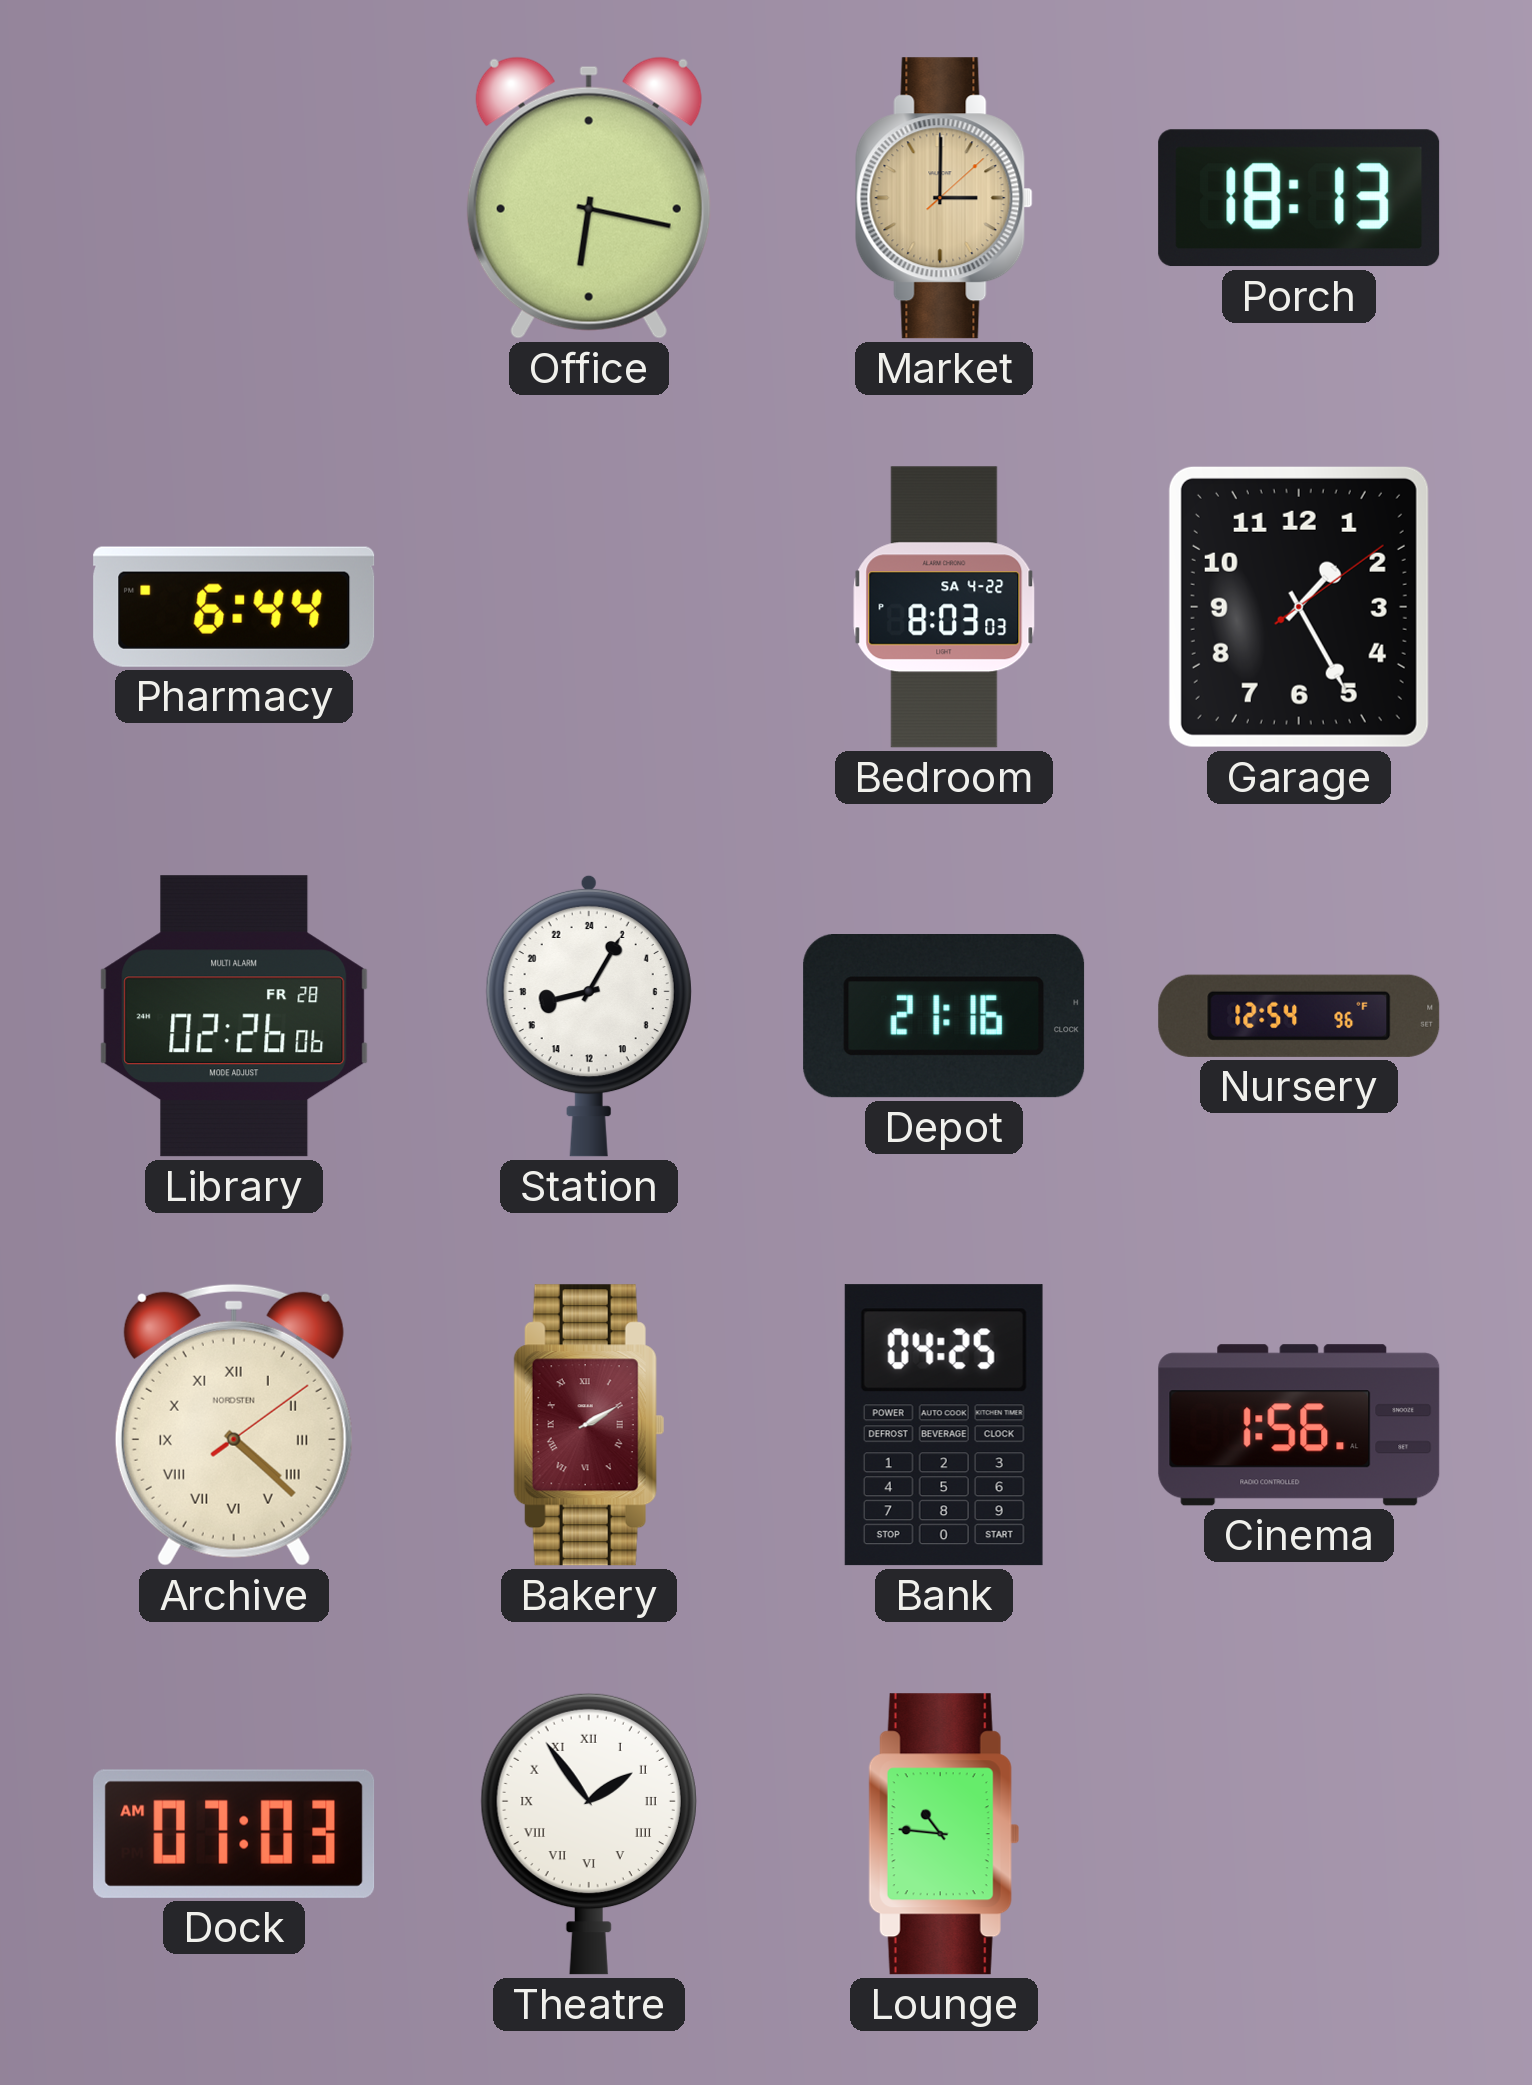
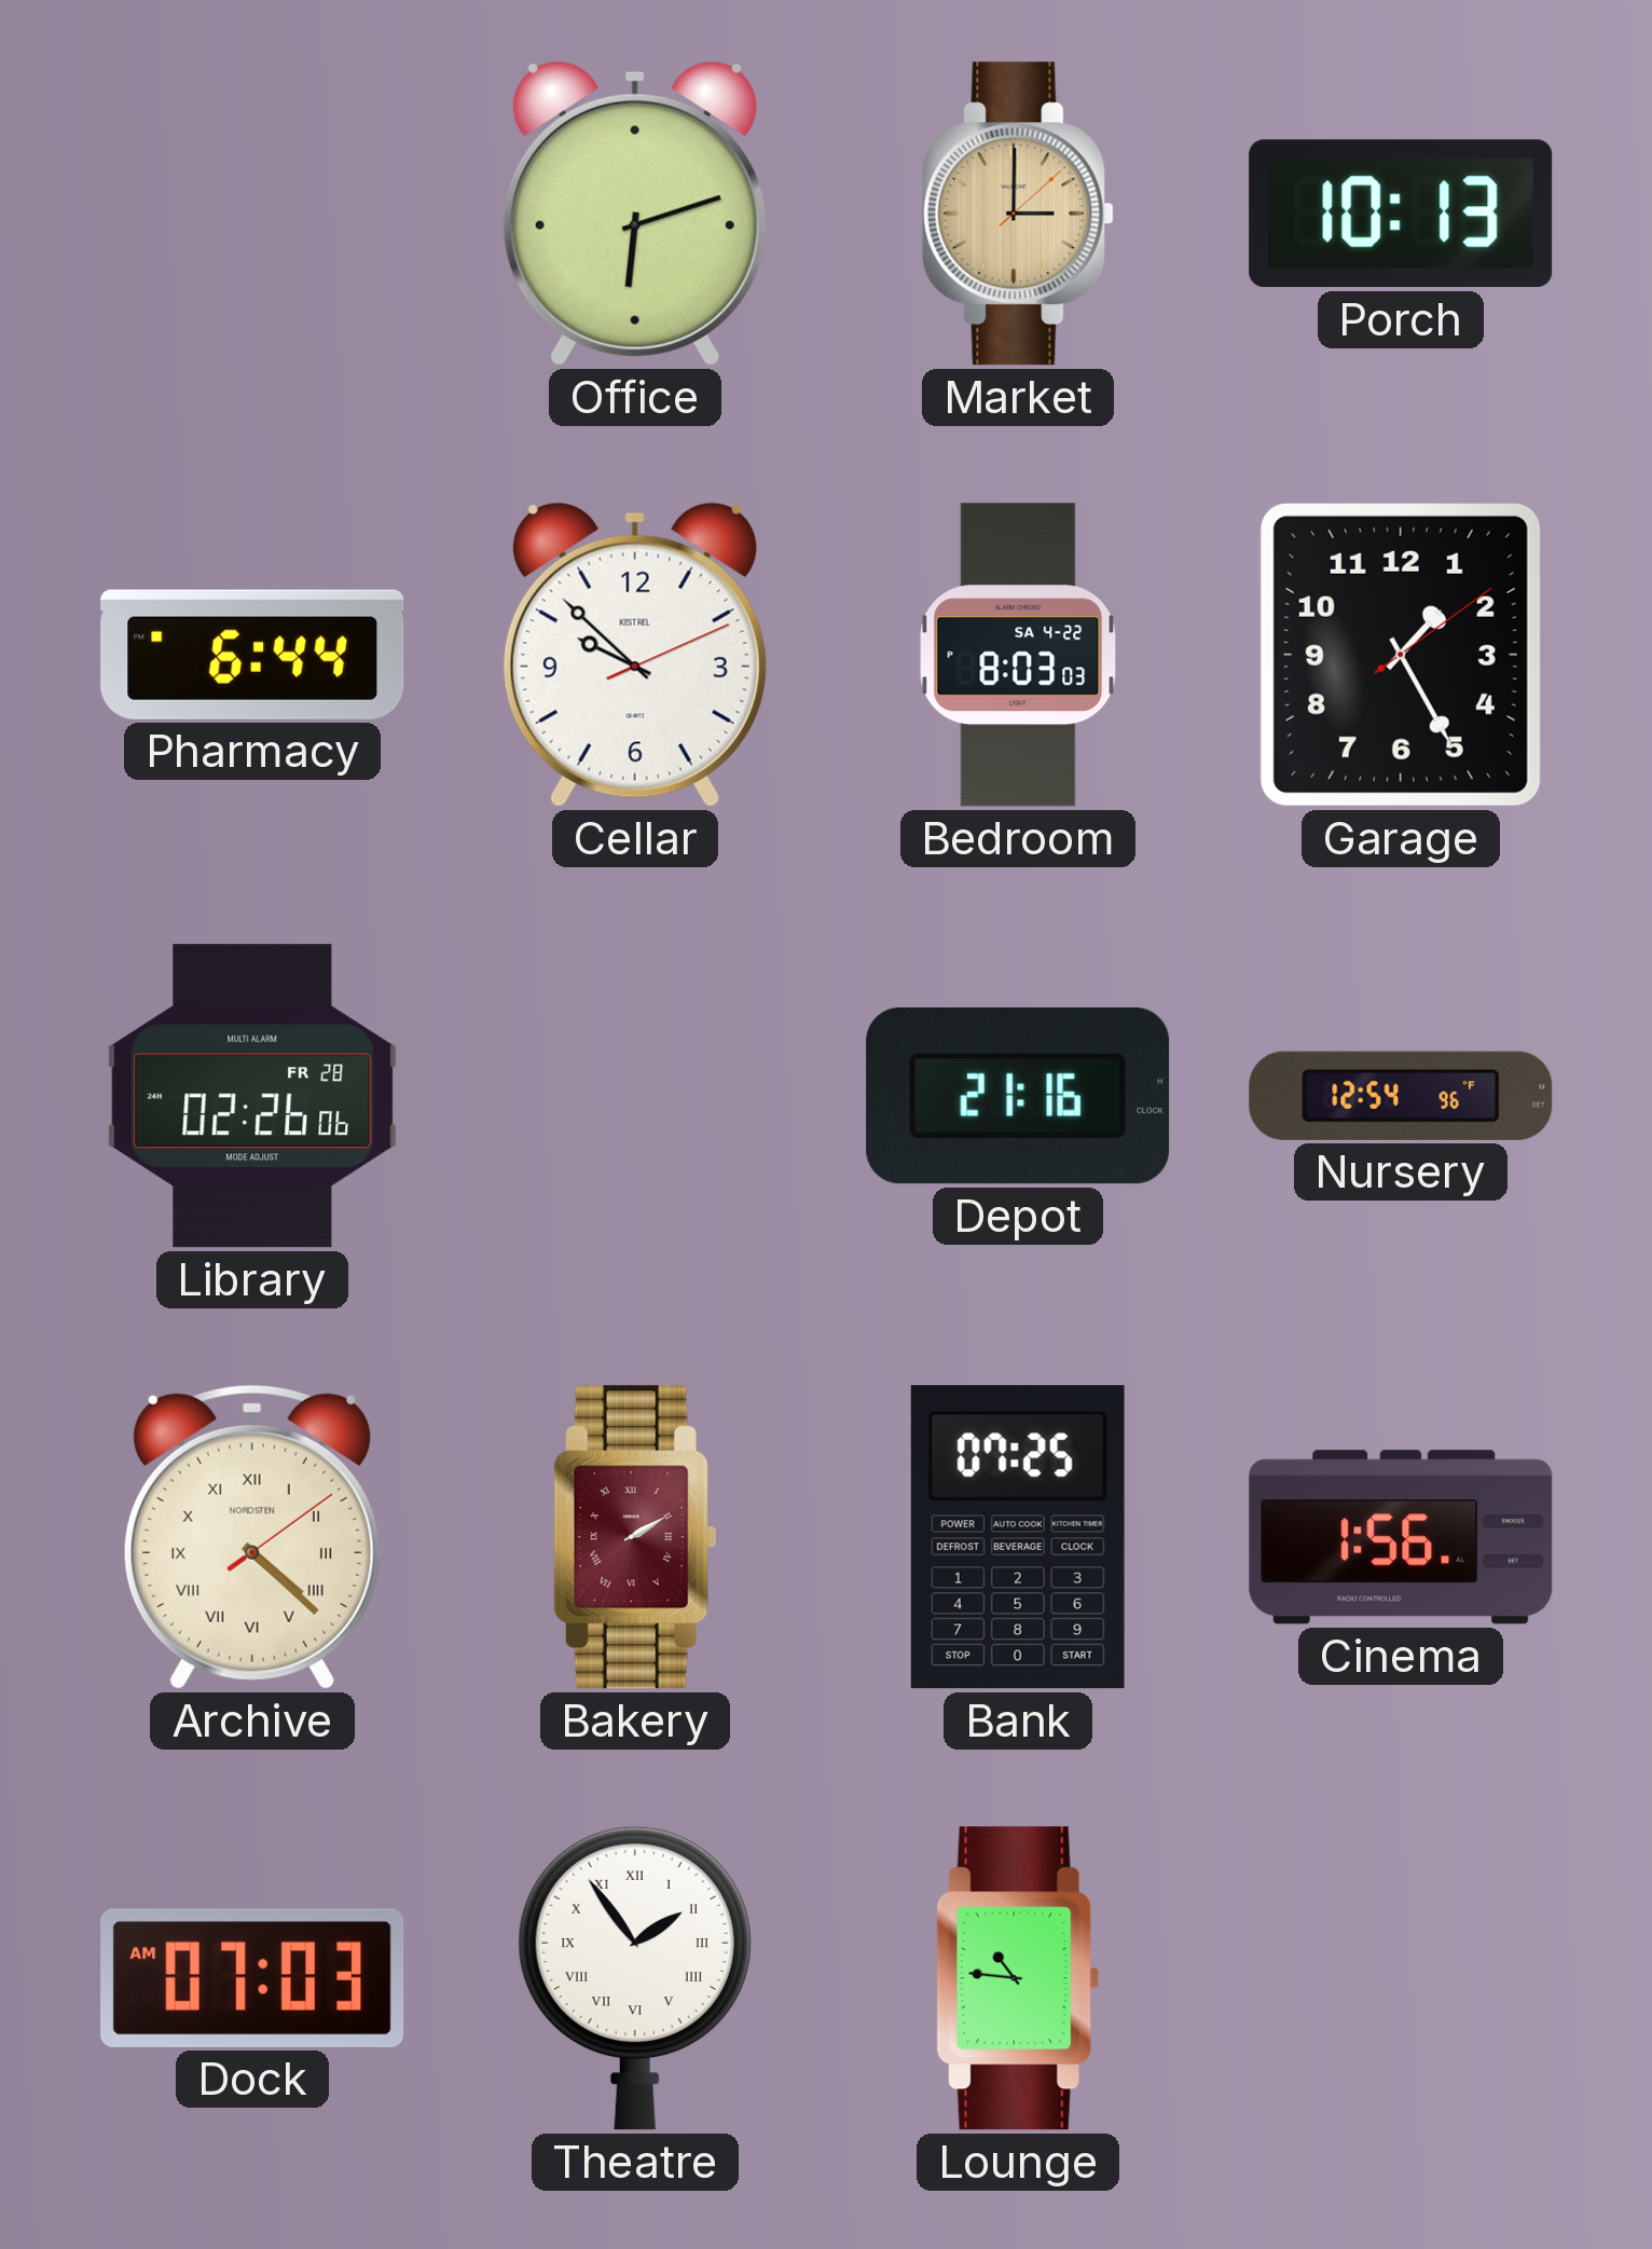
Office: 6:17 -> 6:12
Porch: 18:13 -> 10:13
Cellar: none -> 9:52
Station: 17:05 -> none
Bank: 04:25 -> 07:25
